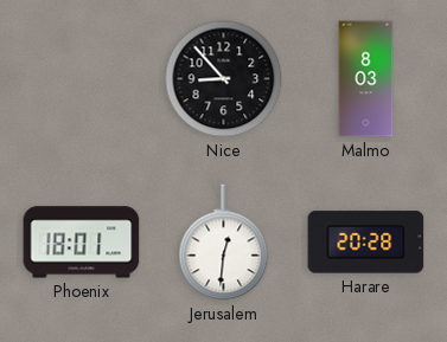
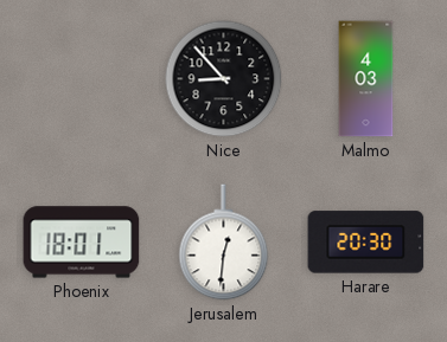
Malmo: 8:03 -> 4:03
Harare: 20:28 -> 20:30
